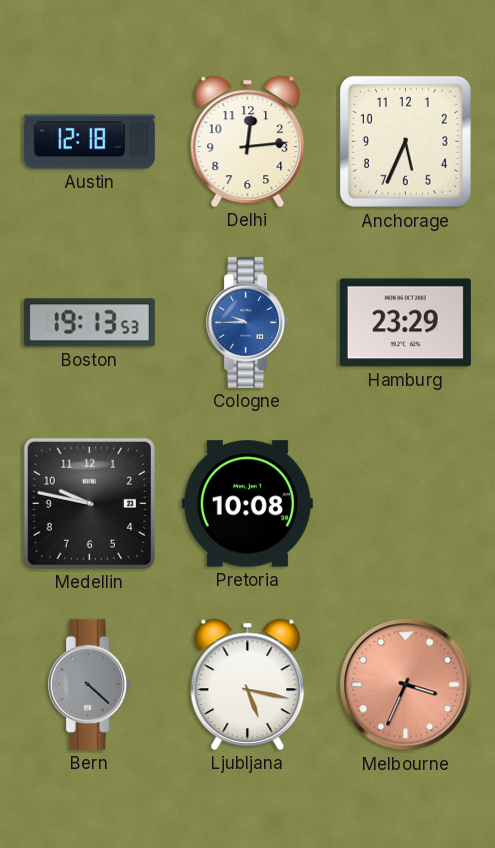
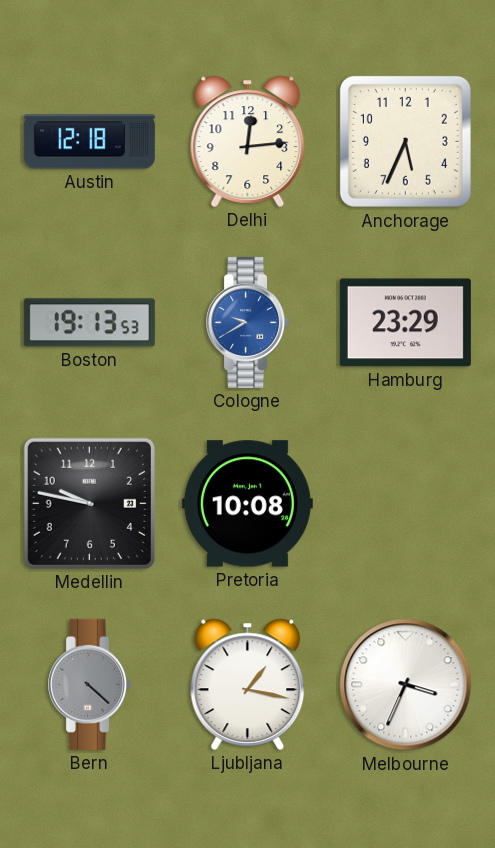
Cologne: 9:45 -> 9:40
Ljubljana: 5:17 -> 1:17
Melbourne dial: salmon -> white
